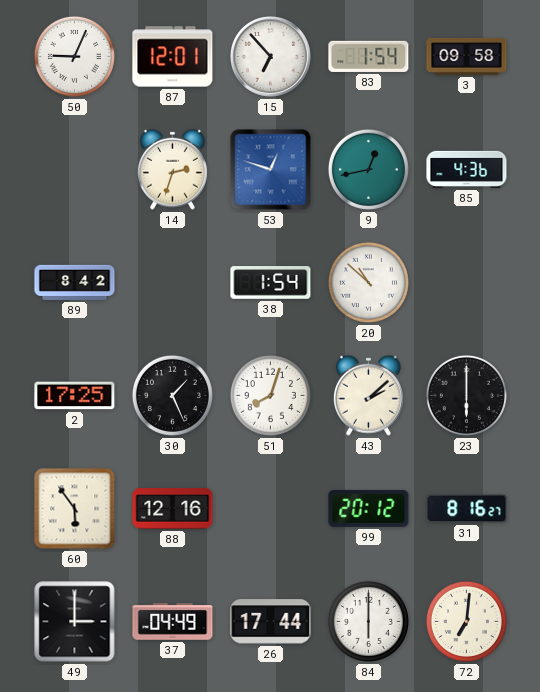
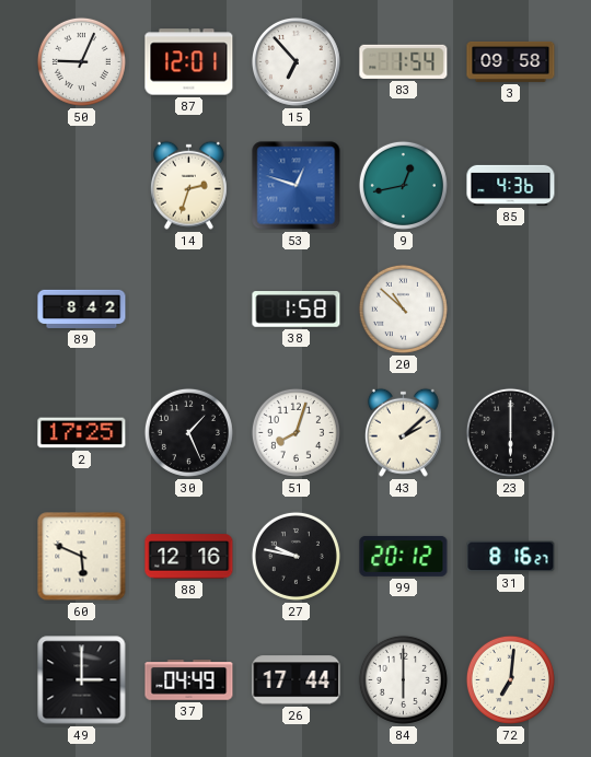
38: 1:54 -> 1:58
60: 5:54 -> 5:49
27: none -> 9:47
